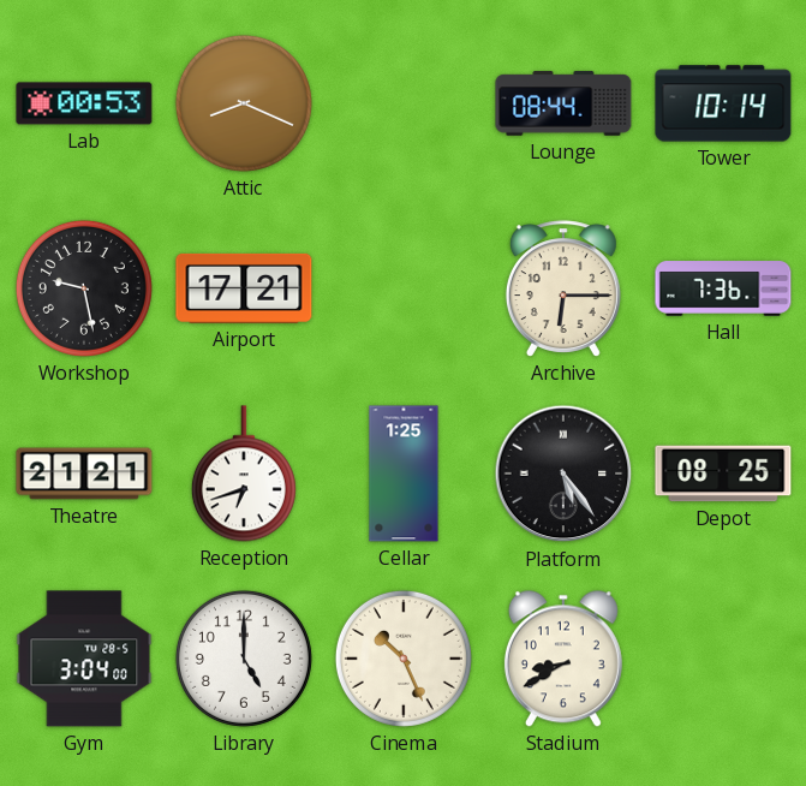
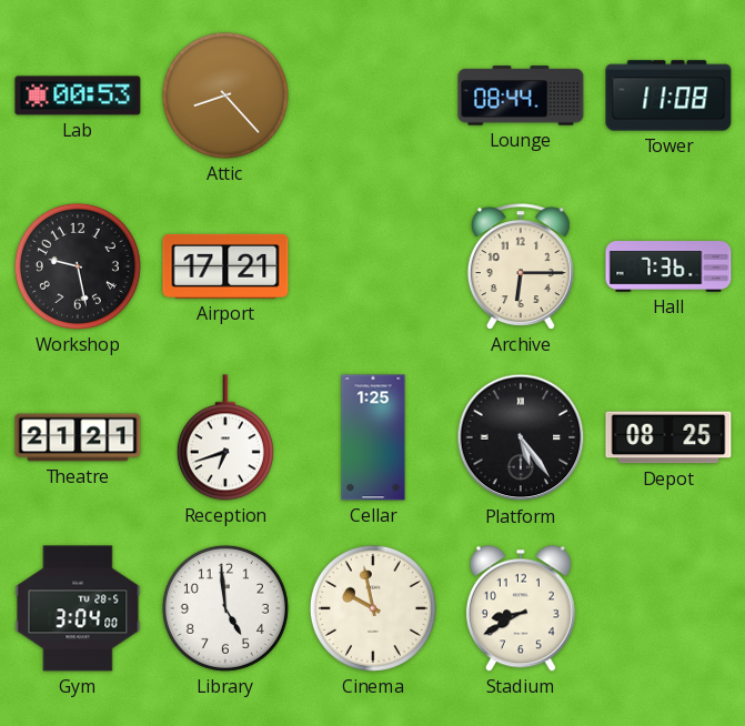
Attic: 8:19 -> 8:23
Tower: 10:14 -> 11:08
Library: 5:00 -> 4:59
Cinema: 10:26 -> 9:58
